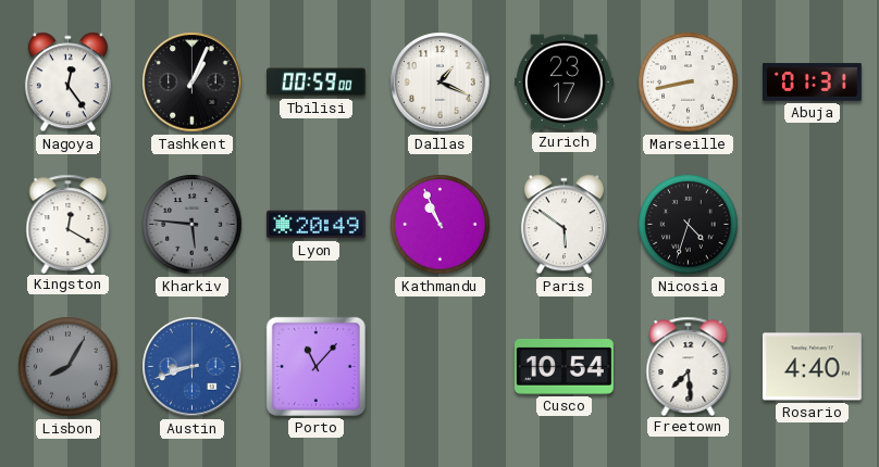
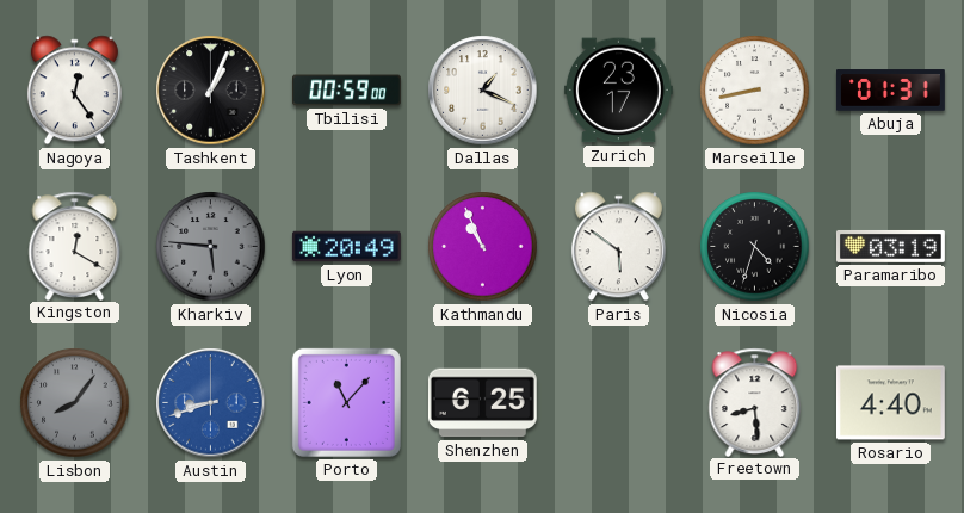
Paramaribo: none -> 03:19
Lisbon: 8:05 -> 8:06
Shenzhen: none -> 6:25
Cusco: 10:54 -> none
Freetown: 7:29 -> 8:29
